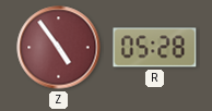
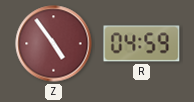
R: 05:28 -> 04:59
